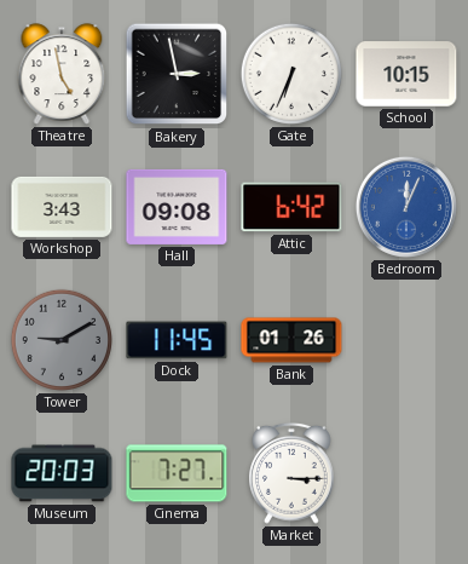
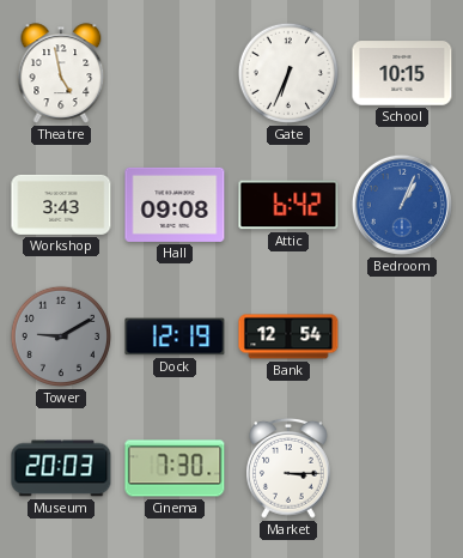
Bakery: 2:58 -> none
Bedroom: 12:04 -> 1:04
Dock: 11:45 -> 12:19
Bank: 01:26 -> 12:54
Cinema: 7:27 -> 7:30
